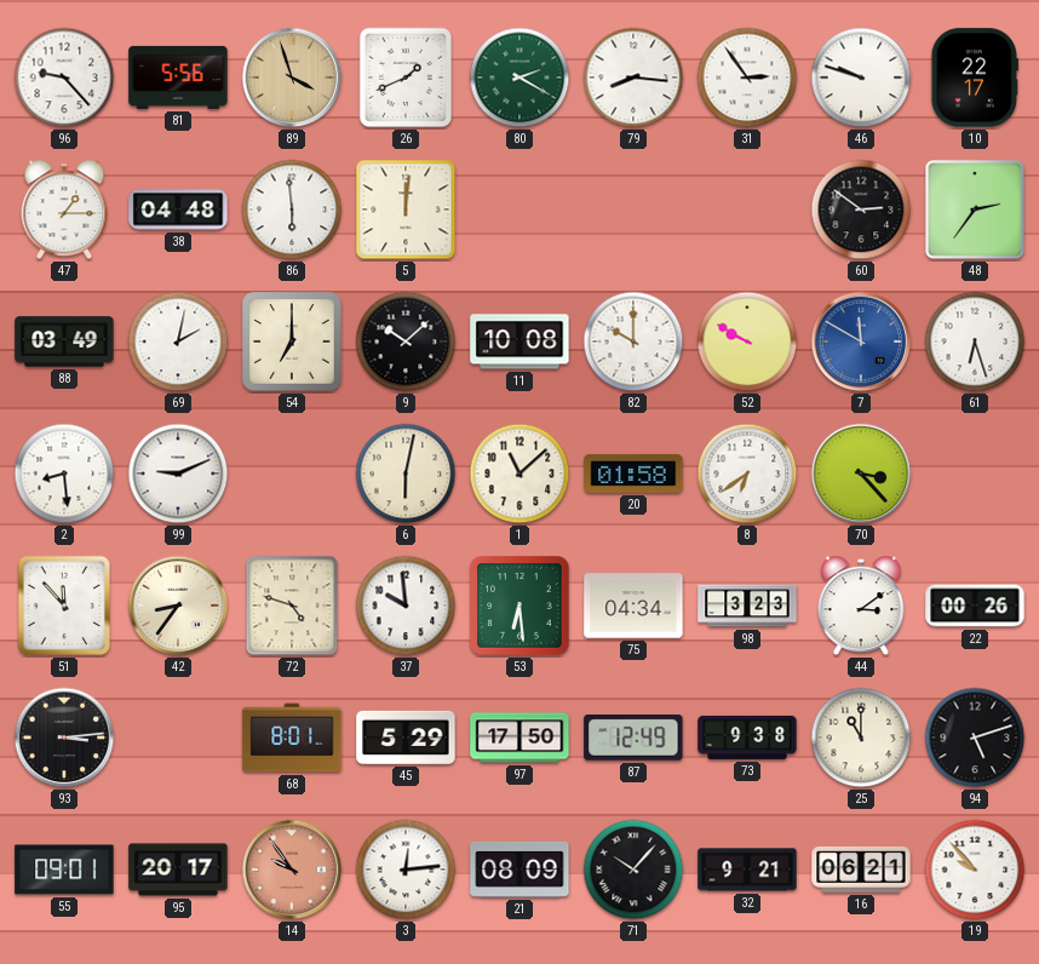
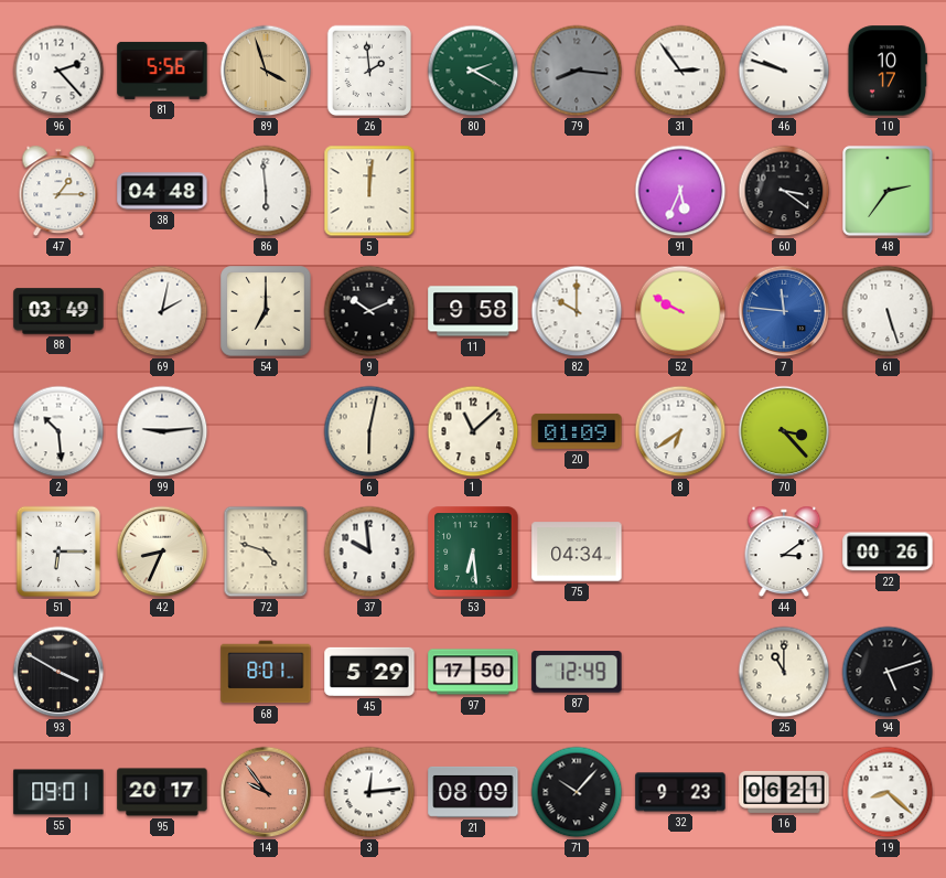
96: 9:23 -> 2:23
26: 1:41 -> 1:59
79 dial: white -> grey
10: 22:17 -> 10:17
91: none -> 5:34
60: 2:51 -> 3:21
9: 10:08 -> 10:11
11: 10:08 -> 9:58
7: 11:50 -> 11:46
61: 6:27 -> 5:27
2: 8:29 -> 10:29
99: 9:11 -> 9:14
20: 01:58 -> 01:09
51: 11:53 -> 6:15
42: 8:36 -> 8:34
98: 3:23 -> none
93: 3:14 -> 3:50
73: 9:38 -> none
32: 9:21 -> 9:23
19: 9:53 -> 8:22
